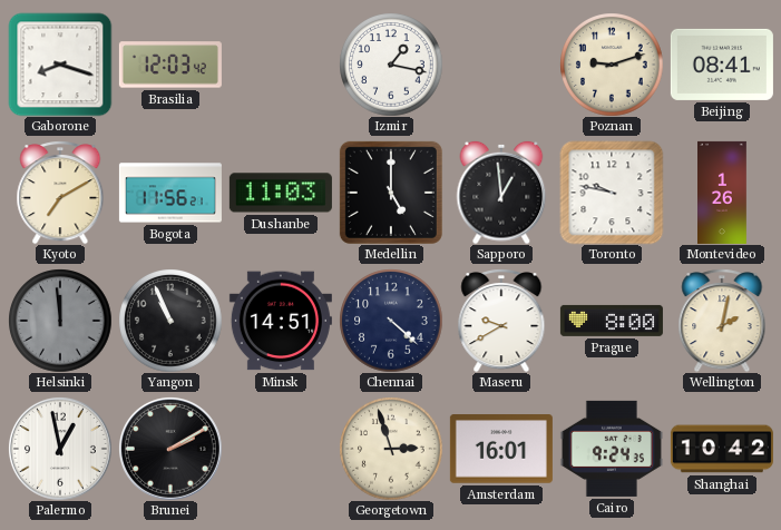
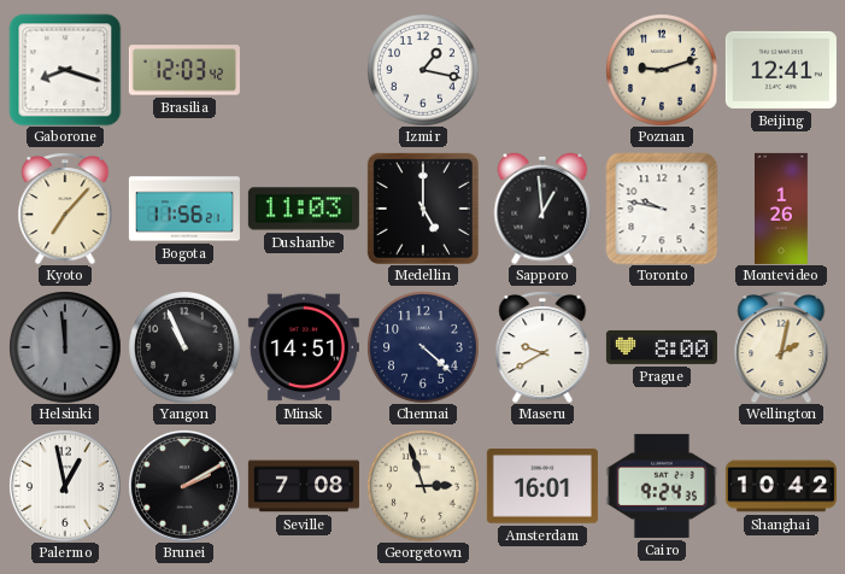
Beijing: 08:41 -> 12:41
Kyoto: 7:10 -> 7:07
Seville: none -> 7:08
